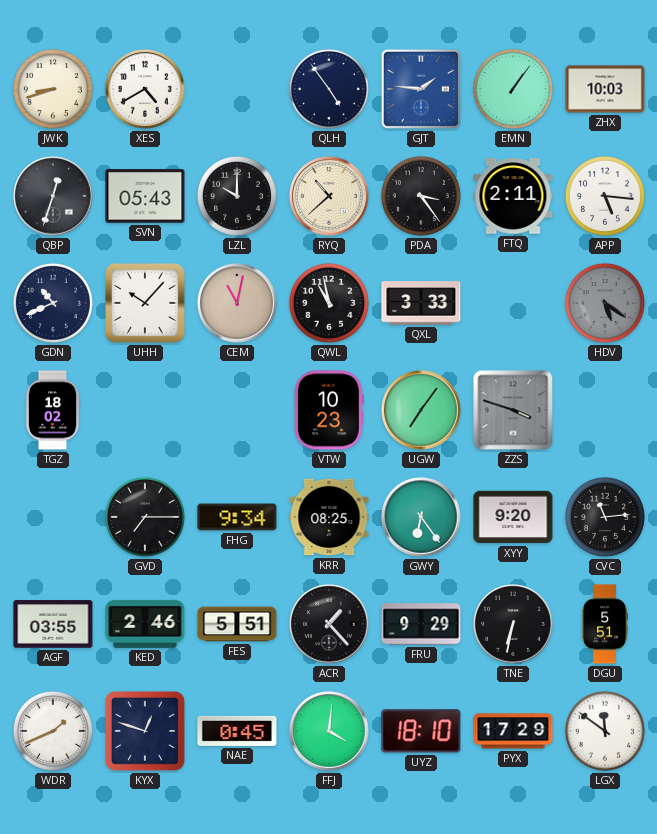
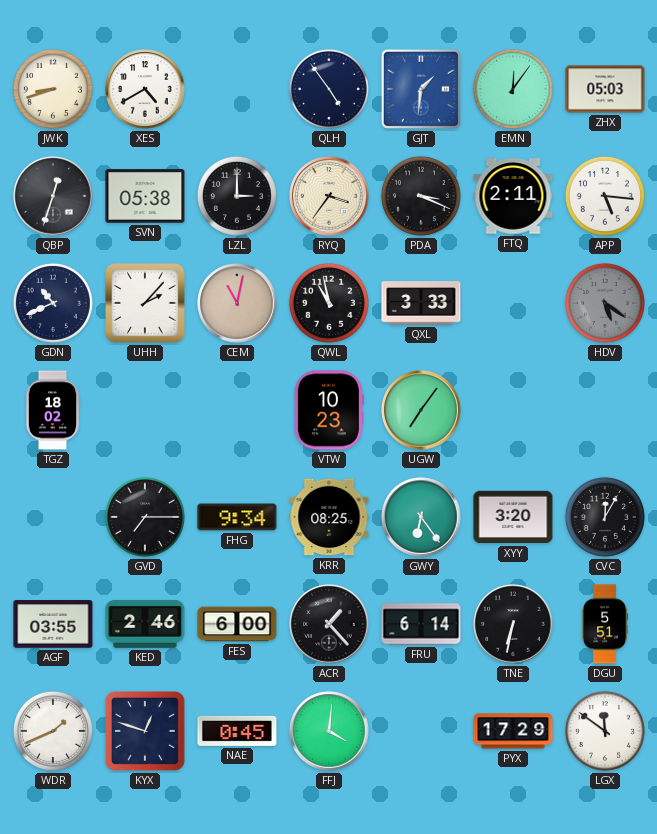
GJT: 1:46 -> 1:31
EMN: 1:06 -> 12:06
ZHX: 10:03 -> 05:03
SVN: 05:43 -> 05:38
LZL: 10:00 -> 3:00
RYQ: 10:38 -> 3:36
PDA: 3:24 -> 3:19
UHH: 10:07 -> 2:07
ZZS: 3:48 -> none
XYY: 9:20 -> 3:20
CVC: 11:14 -> 12:05
FES: 5:51 -> 6:00
FRU: 9:29 -> 6:14
UYZ: 18:10 -> none
